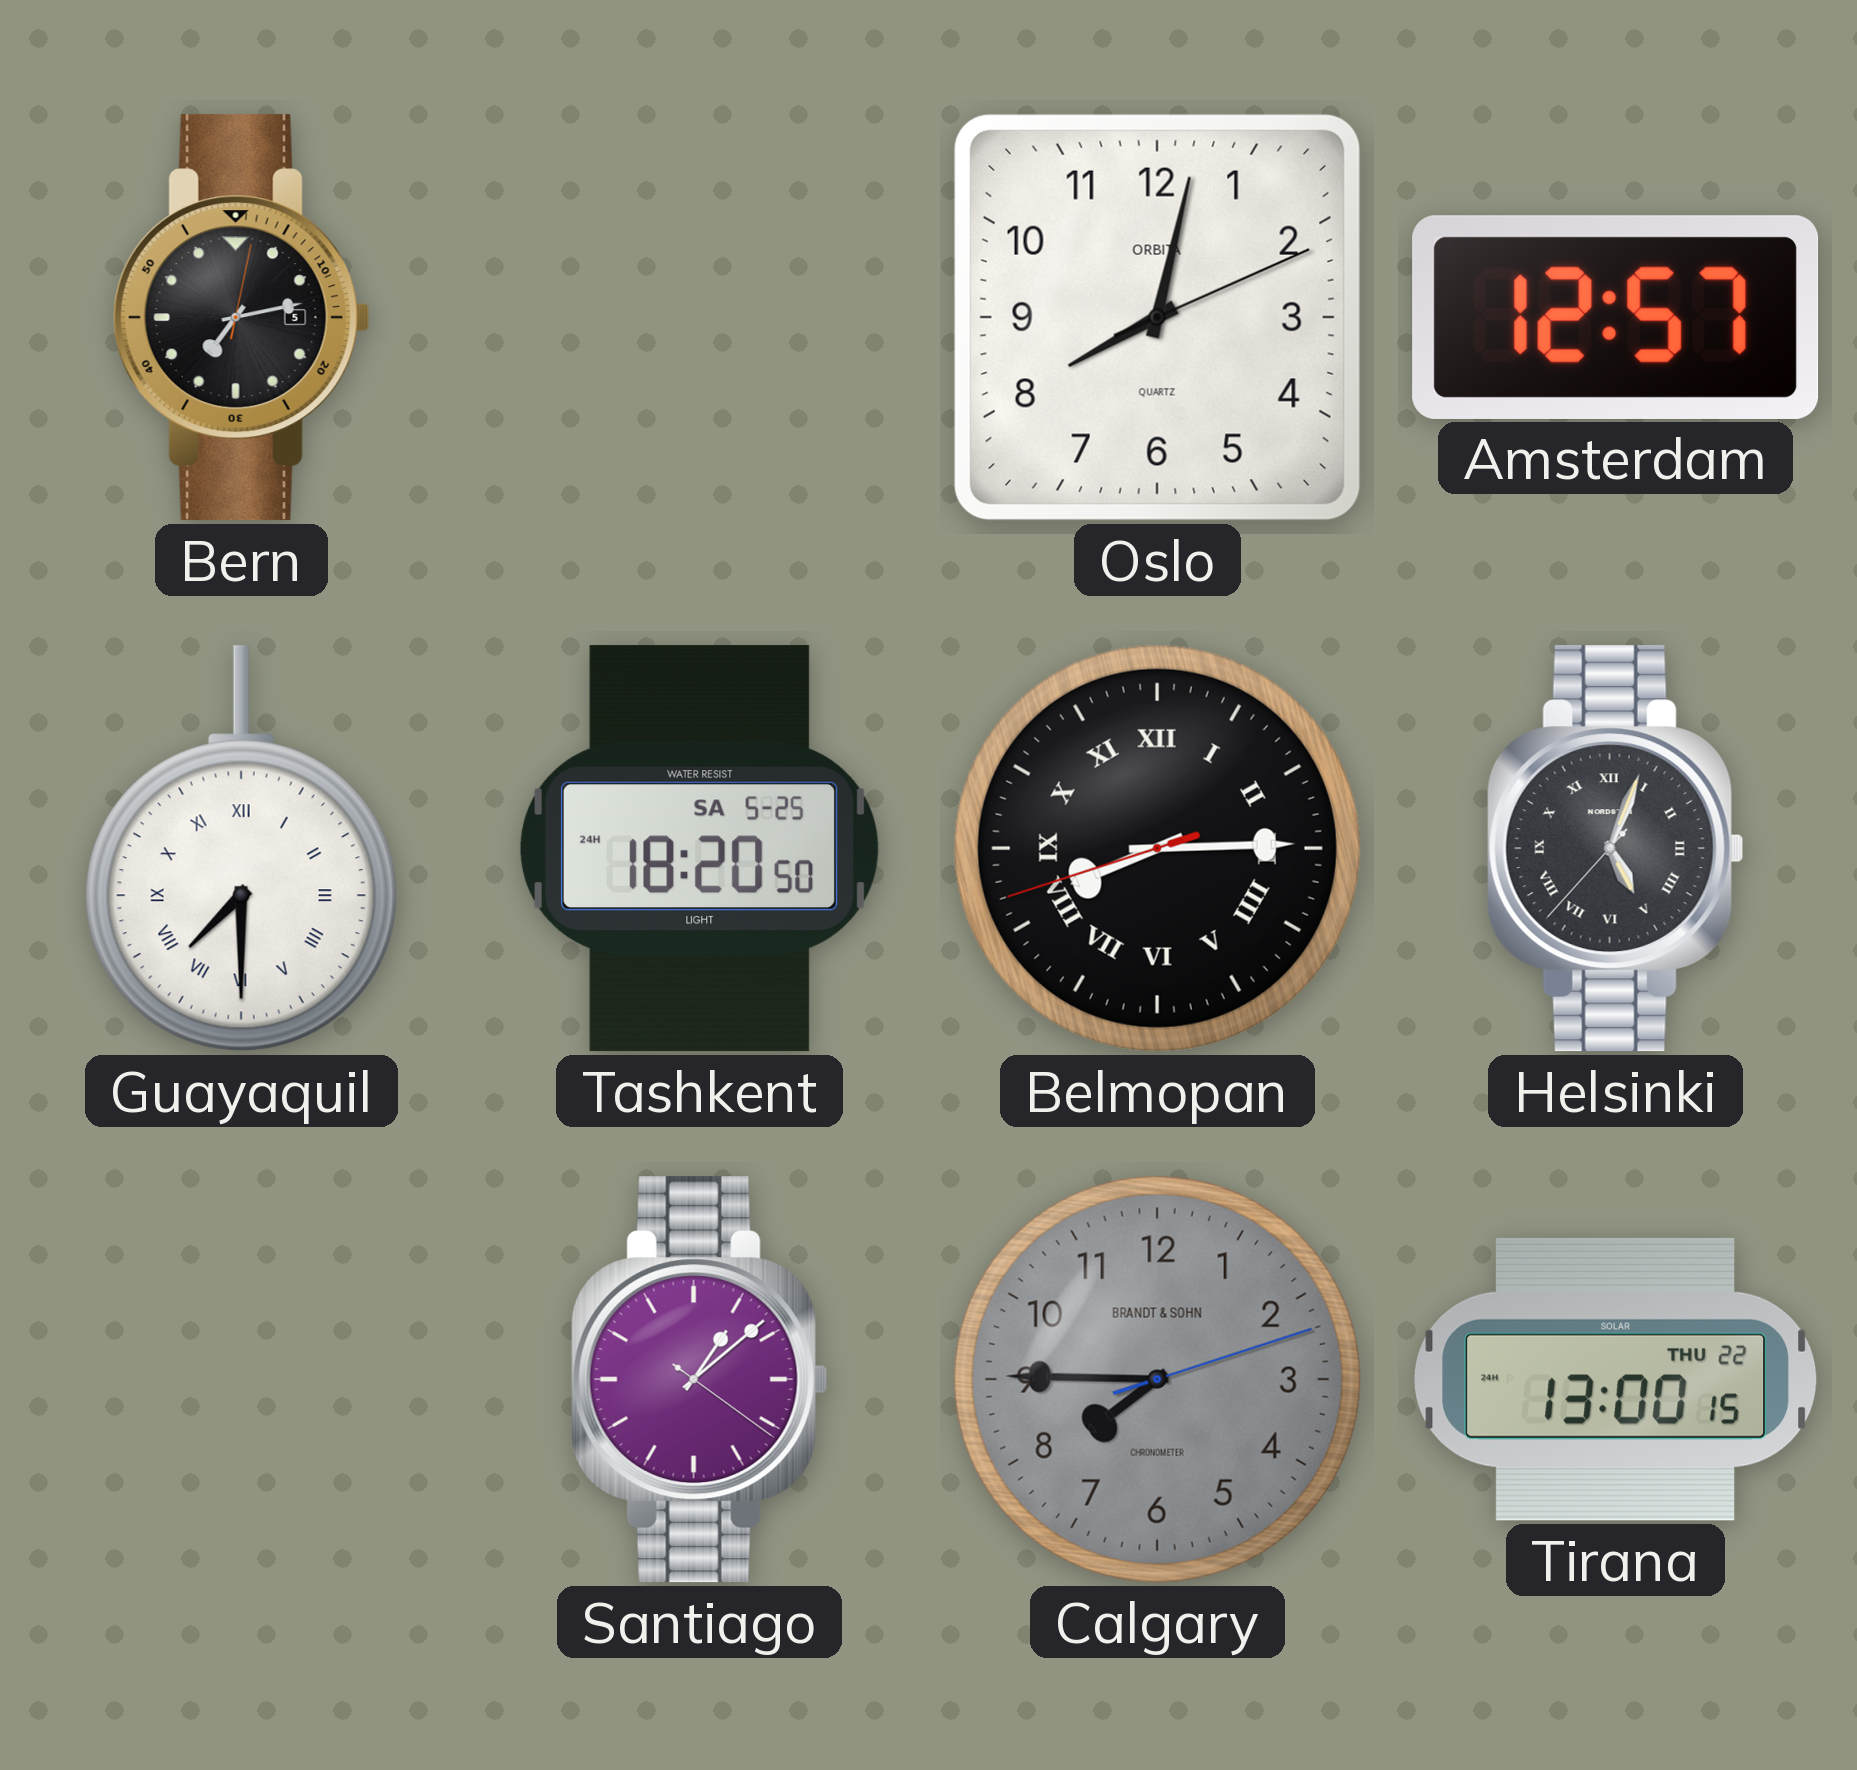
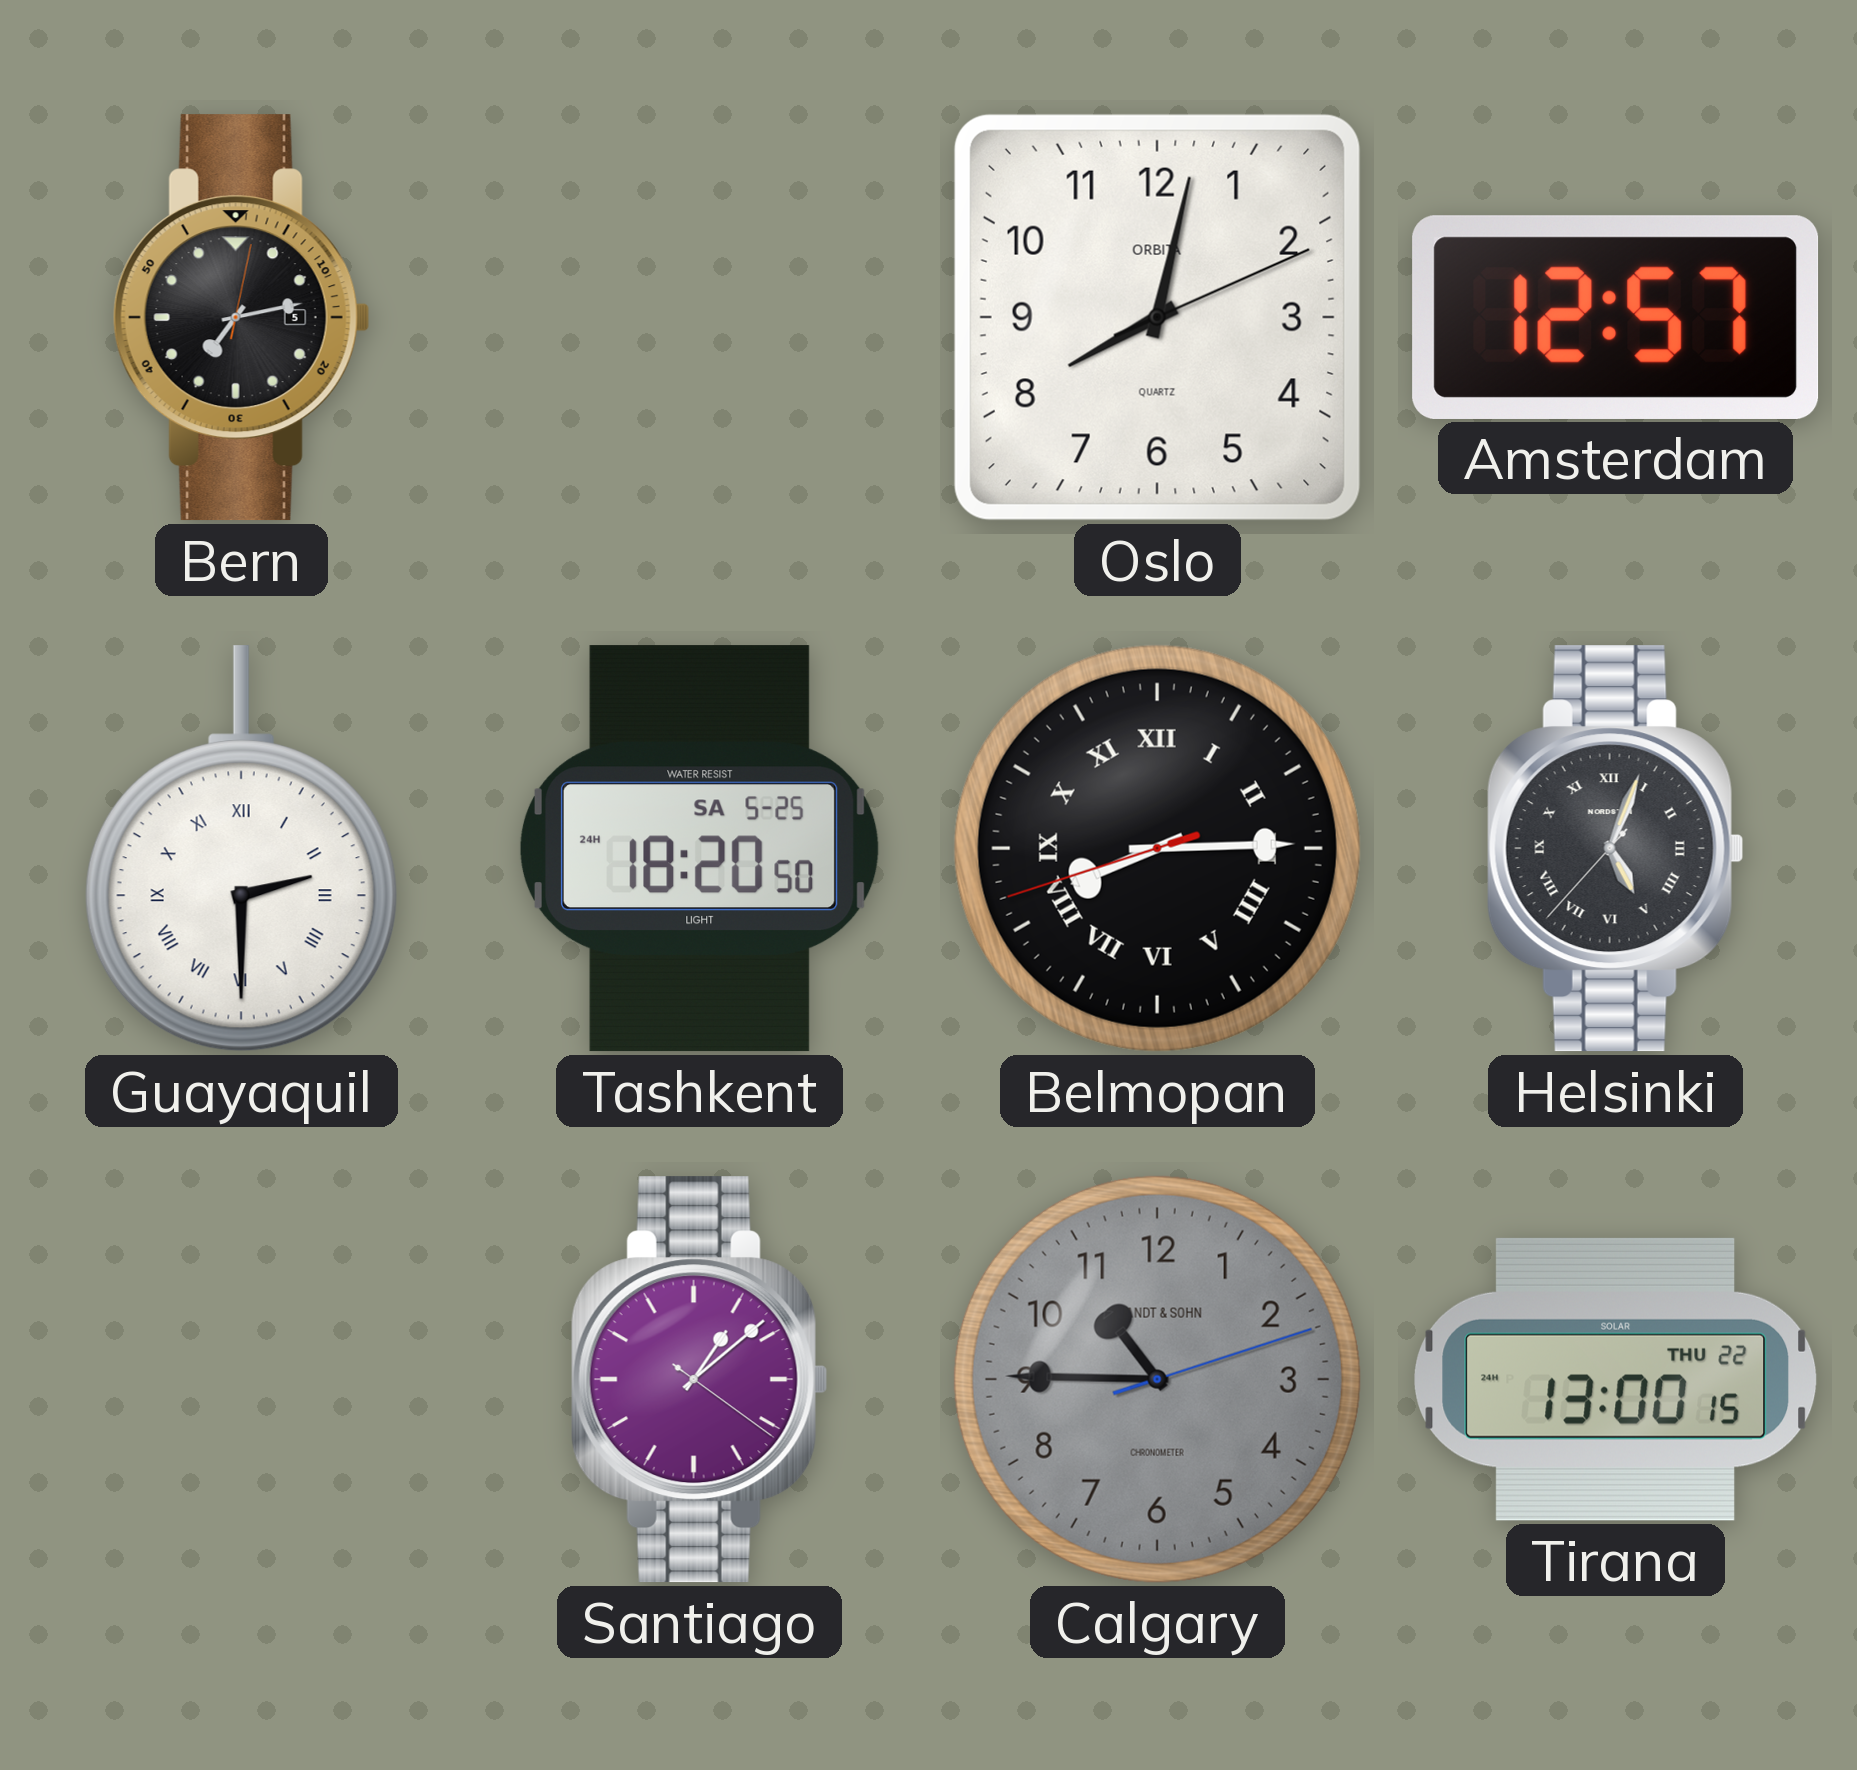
Guayaquil: 7:30 -> 2:30
Calgary: 7:45 -> 10:45
